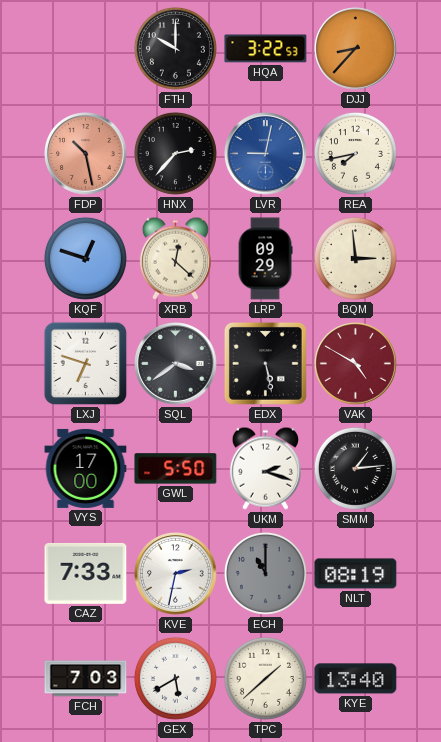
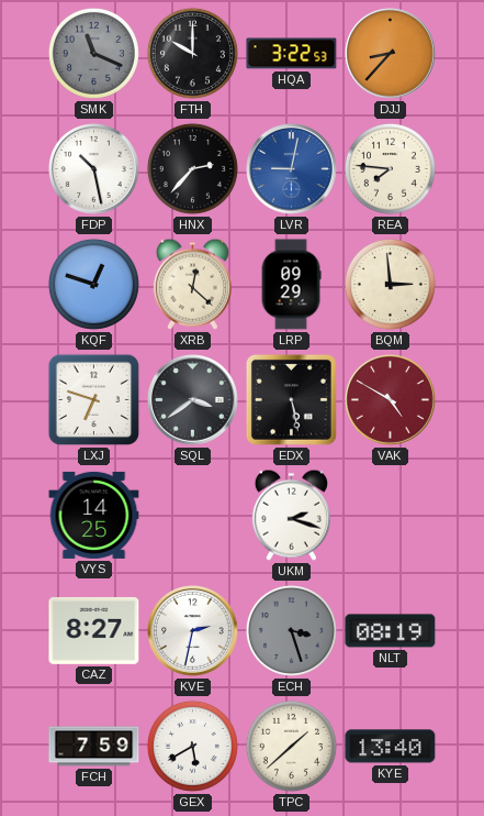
SMK: none -> 11:19
FDP dial: salmon -> white
REA: 7:43 -> 7:46
VYS: 17:00 -> 14:25
GWL: 5:50 -> none
SMM: 1:14 -> none
CAZ: 7:33 -> 8:27
ECH: 11:00 -> 3:27
FCH: 7:03 -> 7:59
